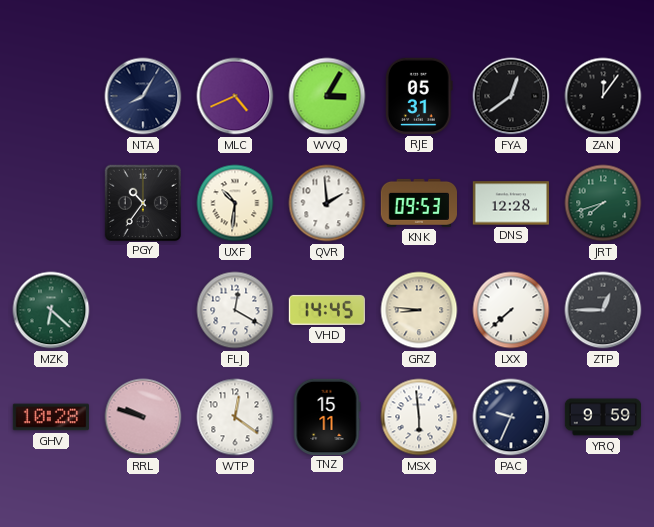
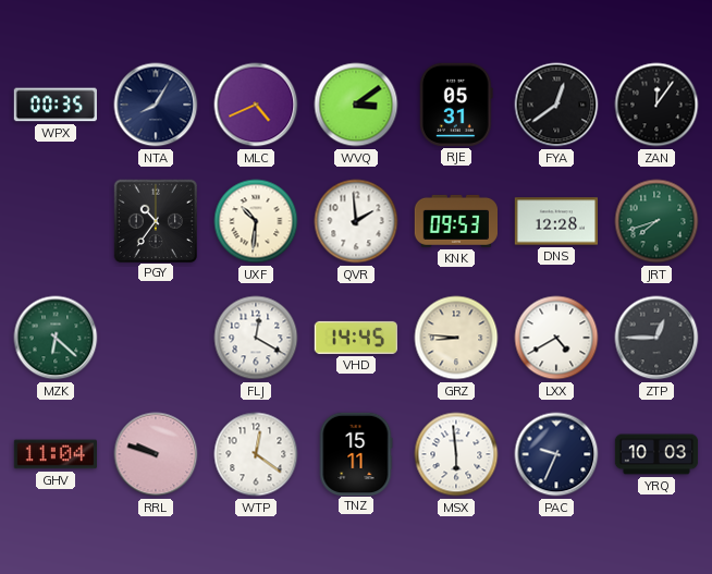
WPX: none -> 00:35
WVQ: 3:05 -> 3:09
LXX: 7:38 -> 4:40
GHV: 10:28 -> 11:04
YRQ: 9:59 -> 10:03
